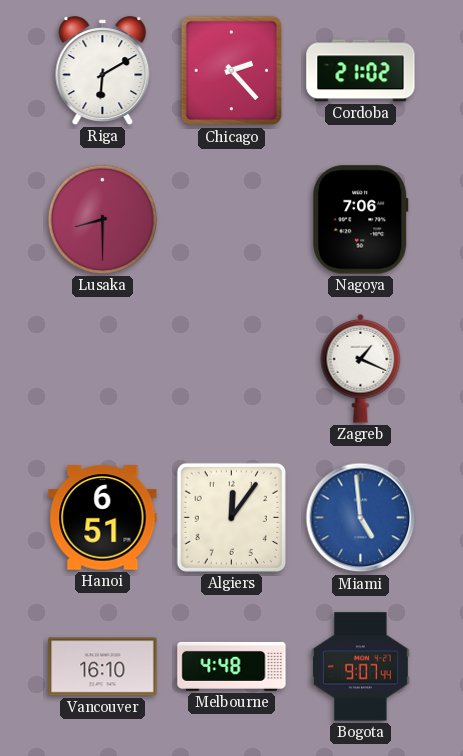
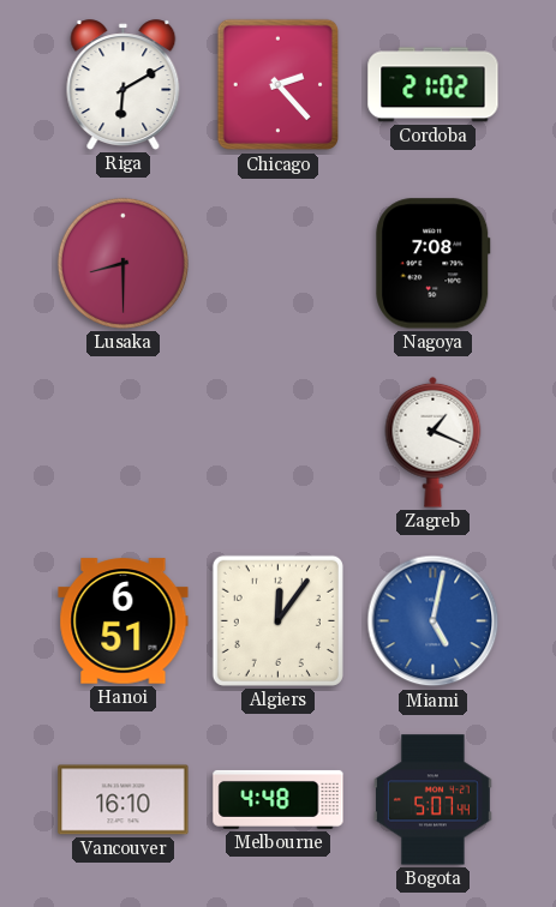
Nagoya: 7:06 -> 7:08
Miami: 4:59 -> 5:02
Bogota: 9:07 -> 5:07
